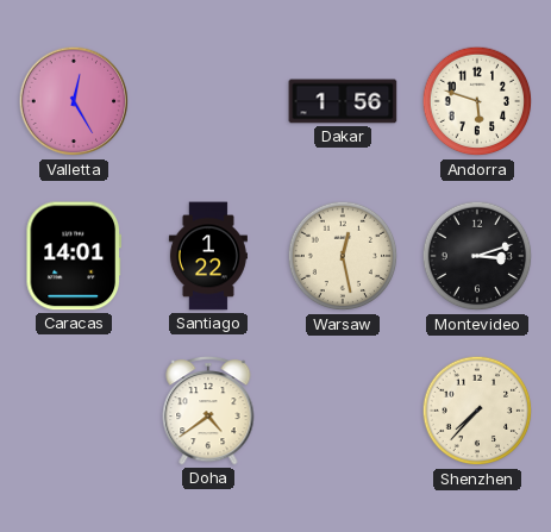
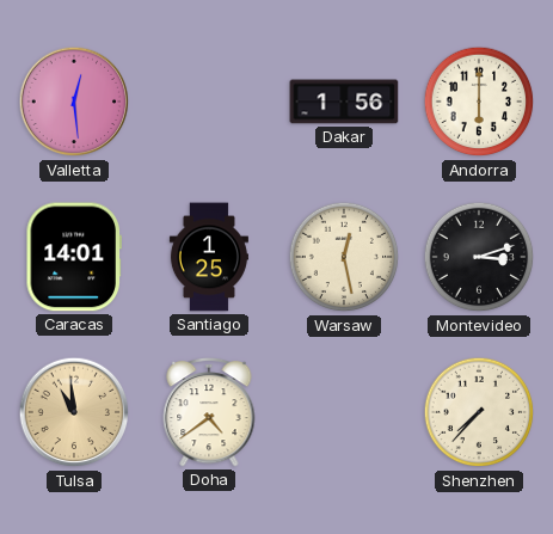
Valletta: 12:25 -> 12:29
Andorra: 5:48 -> 6:00
Santiago: 1:22 -> 1:25
Tulsa: none -> 10:59
